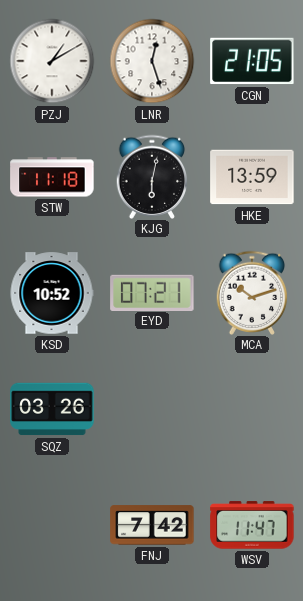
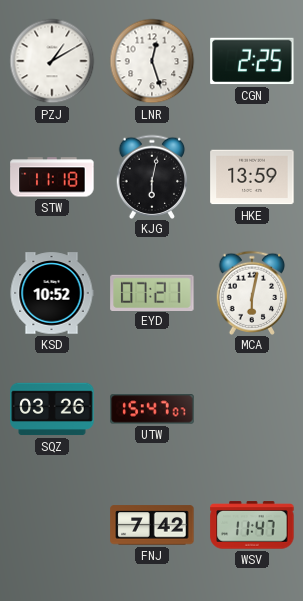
CGN: 21:05 -> 2:25
MCA: 10:12 -> 6:02
UTW: none -> 15:47
